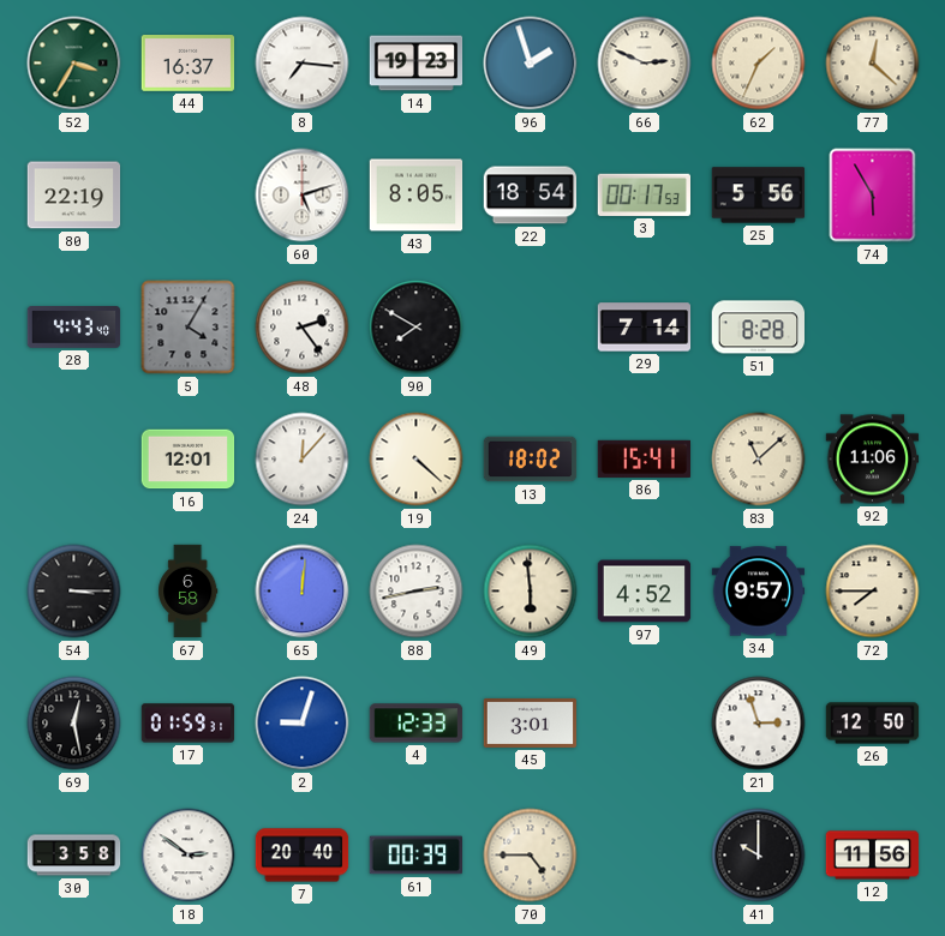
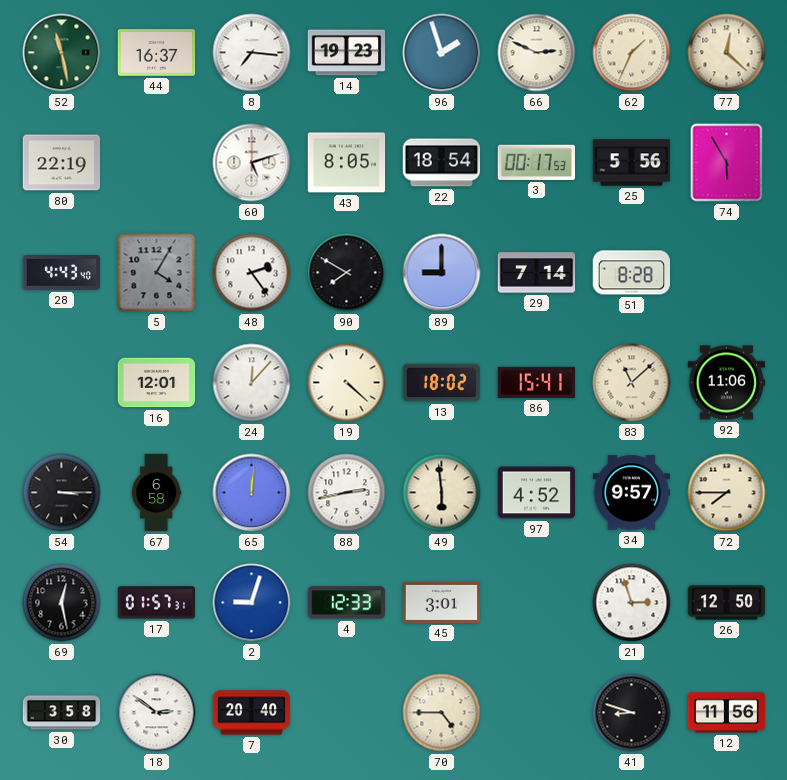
52: 3:35 -> 11:28
89: none -> 9:00
17: 01:59 -> 01:57
61: 00:39 -> none
41: 10:00 -> 8:48
